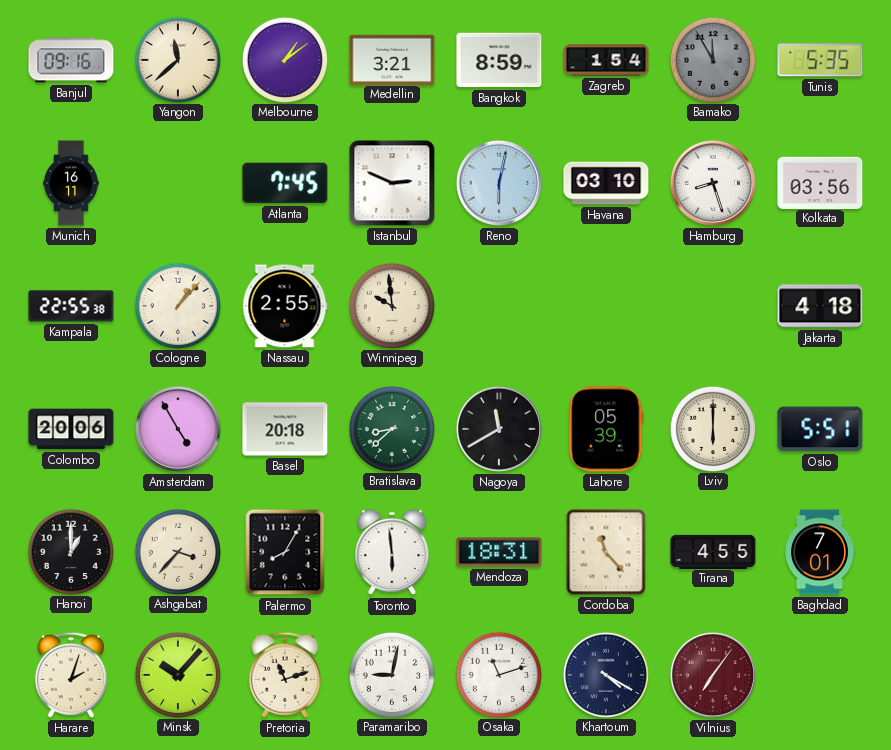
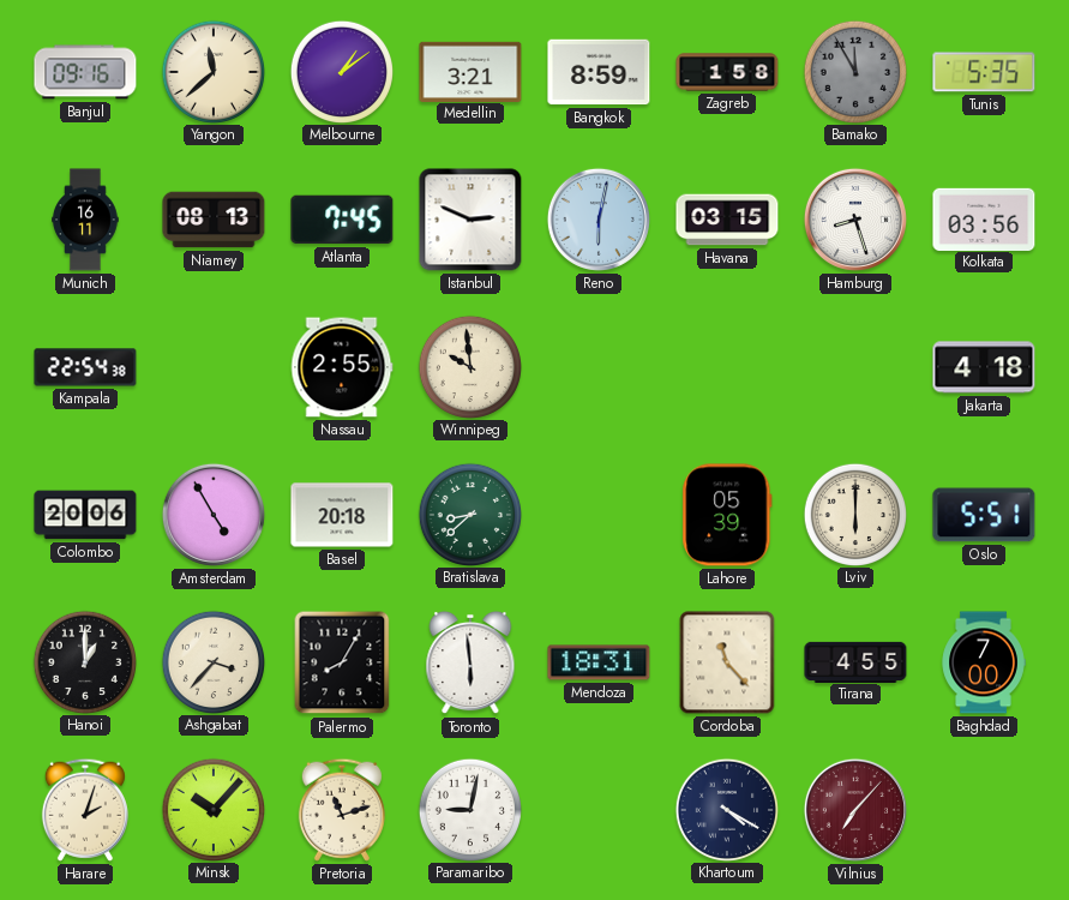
Zagreb: 1:54 -> 1:58
Niamey: none -> 08:13
Havana: 03:10 -> 03:15
Kampala: 22:55 -> 22:54
Cologne: 1:07 -> none
Nagoya: 11:40 -> none
Baghdad: 7:01 -> 7:00
Osaka: 11:12 -> none
Vilnius: 7:06 -> 7:07
